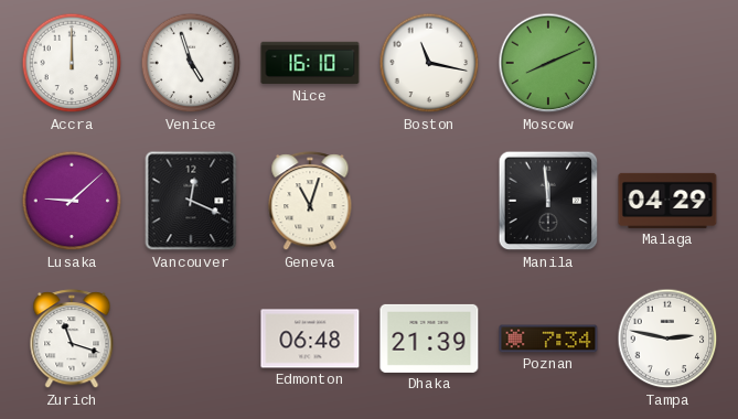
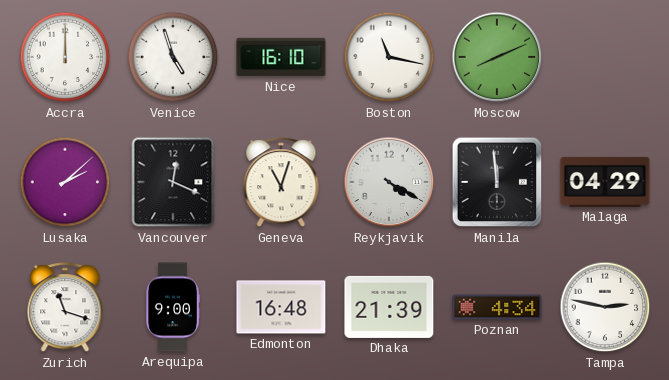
Lusaka: 9:08 -> 2:08
Reykjavik: none -> 4:20
Arequipa: none -> 9:00
Edmonton: 06:48 -> 16:48
Poznan: 7:34 -> 4:34
